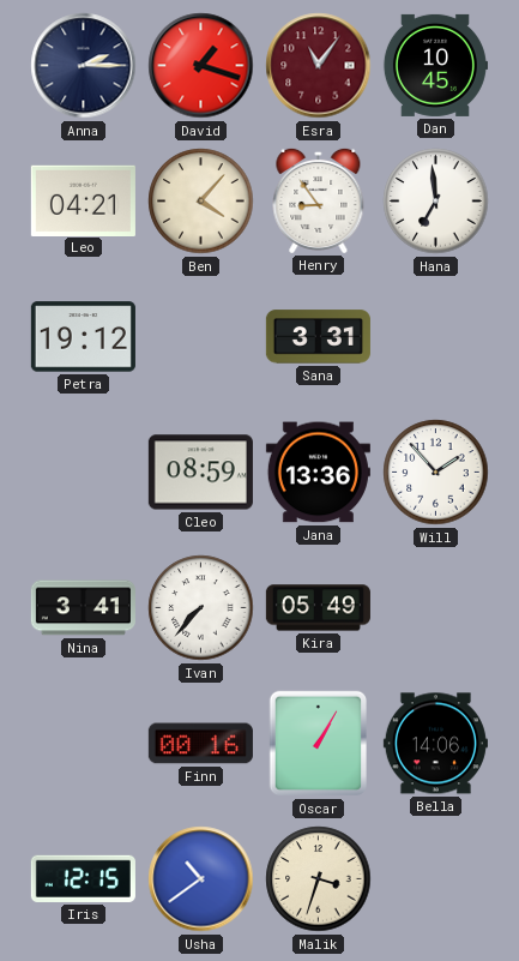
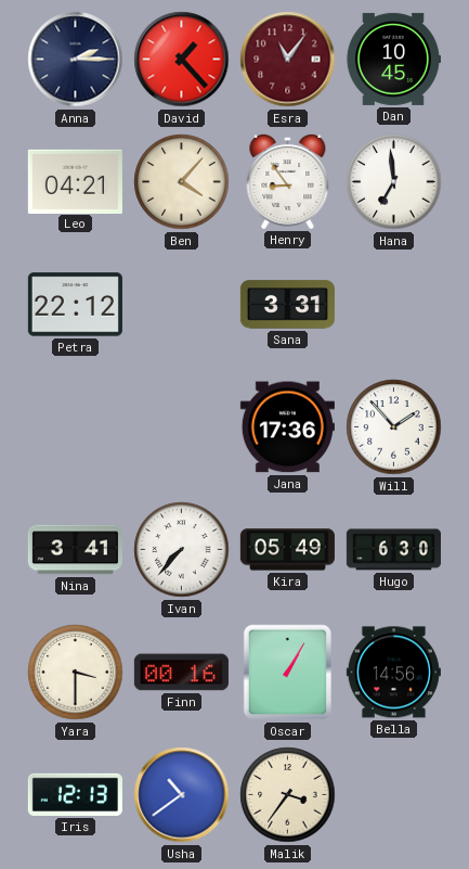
David: 1:18 -> 1:23
Petra: 19:12 -> 22:12
Cleo: 08:59 -> none
Jana: 13:36 -> 17:36
Hugo: none -> 6:30
Yara: none -> 3:30
Bella: 14:06 -> 14:56
Iris: 12:15 -> 12:13
Malik: 3:33 -> 3:36
